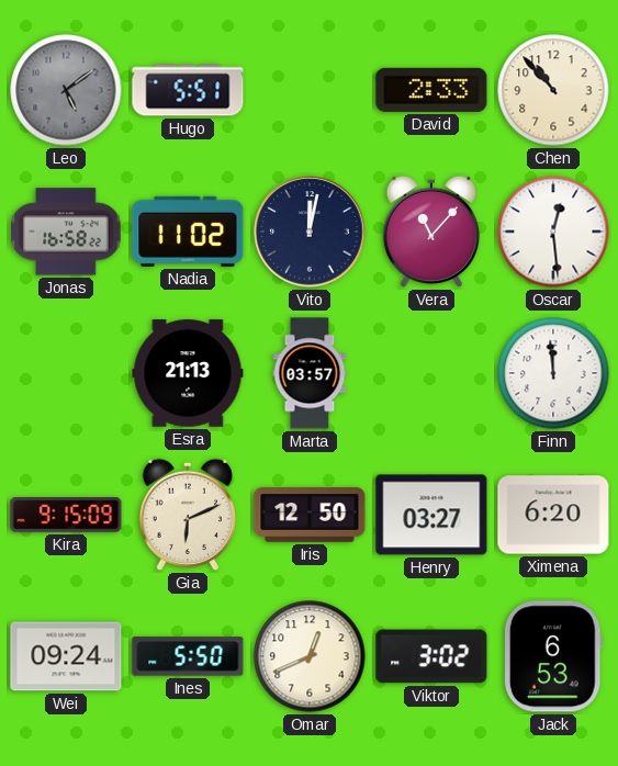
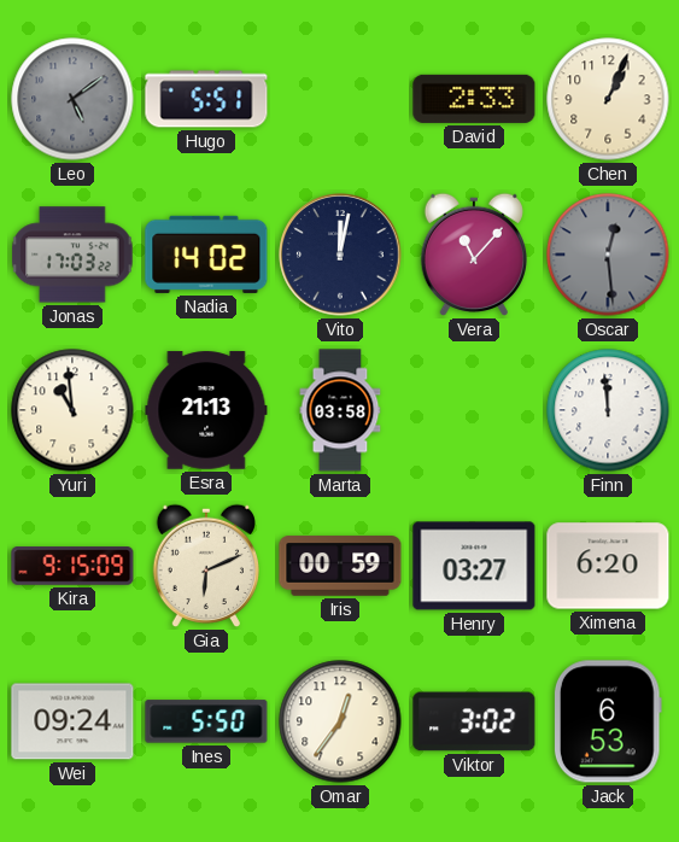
Chen: 10:53 -> 1:04
Jonas: 16:58 -> 17:03
Nadia: 11:02 -> 14:02
Oscar dial: white -> grey
Yuri: none -> 10:59
Marta: 03:57 -> 03:58
Iris: 12:50 -> 00:59
Omar: 12:41 -> 12:36
